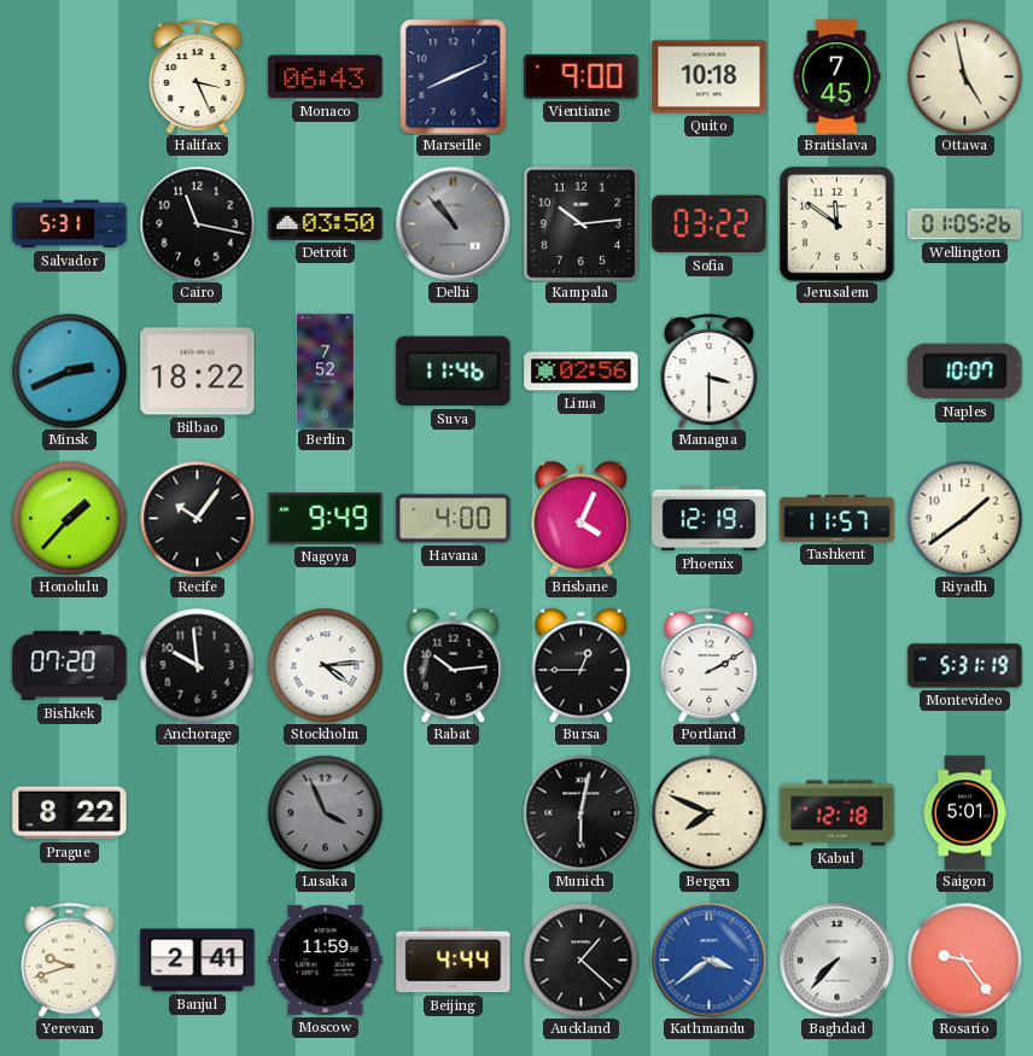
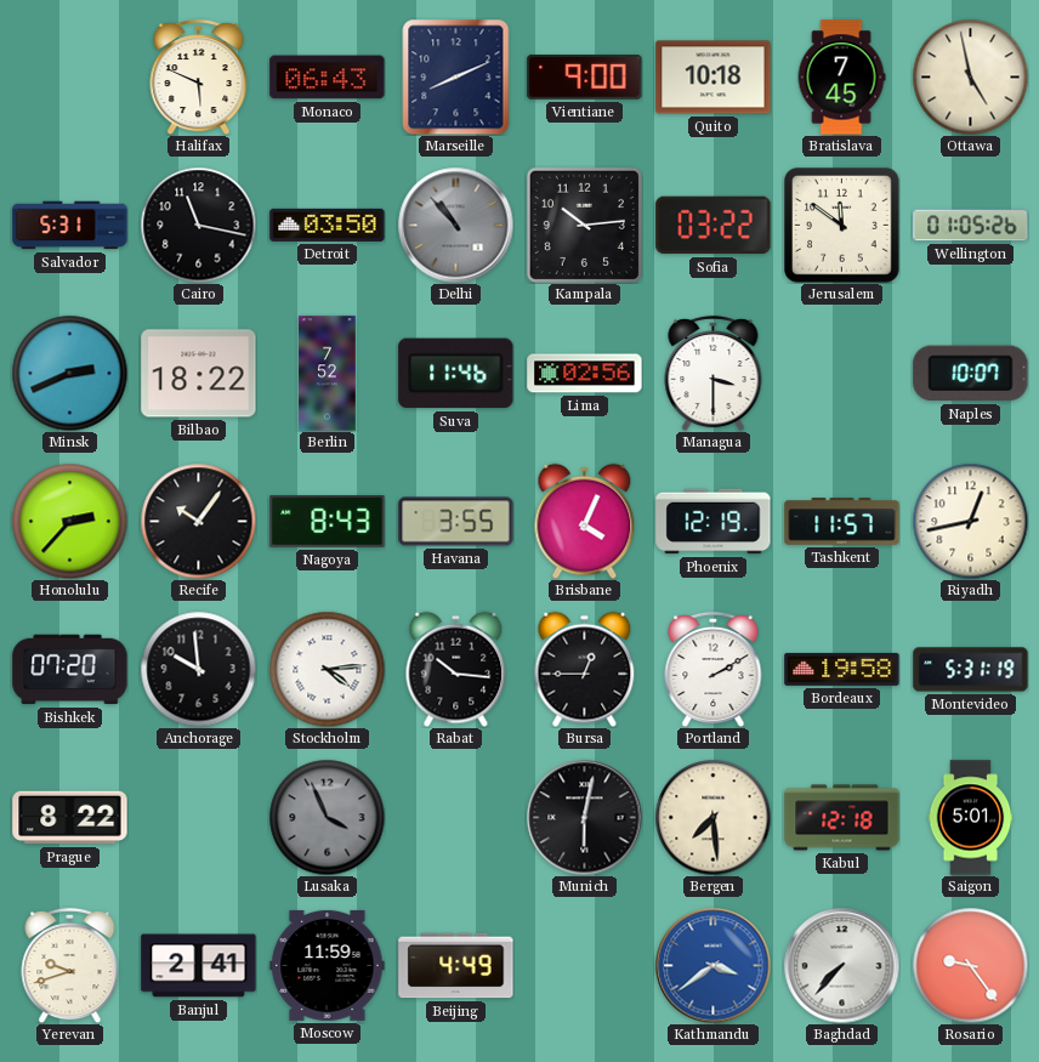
Halifax: 3:26 -> 5:49
Honolulu: 1:37 -> 2:37
Nagoya: 9:49 -> 8:43
Havana: 4:00 -> 3:55
Riyadh: 1:39 -> 12:43
Rabat: 10:14 -> 10:16
Bordeaux: none -> 19:58
Bergen: 7:49 -> 7:29
Beijing: 4:44 -> 4:49
Auckland: 1:22 -> none
